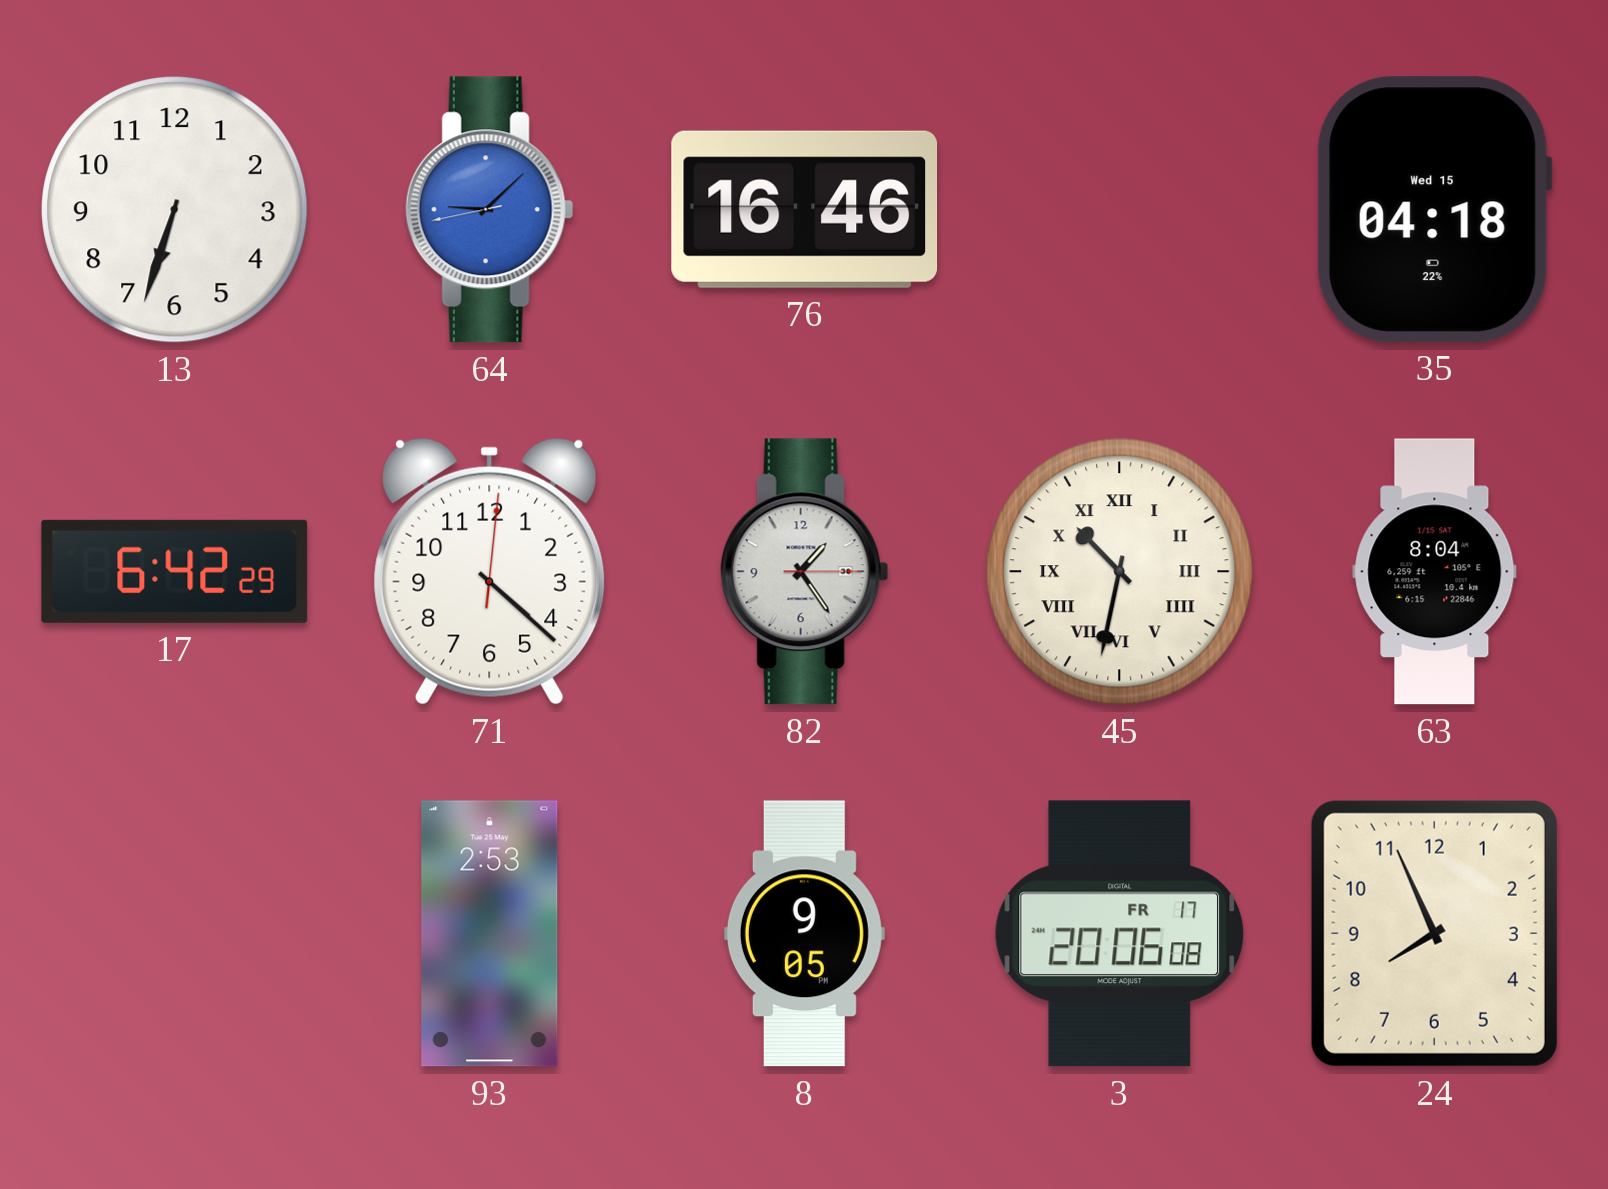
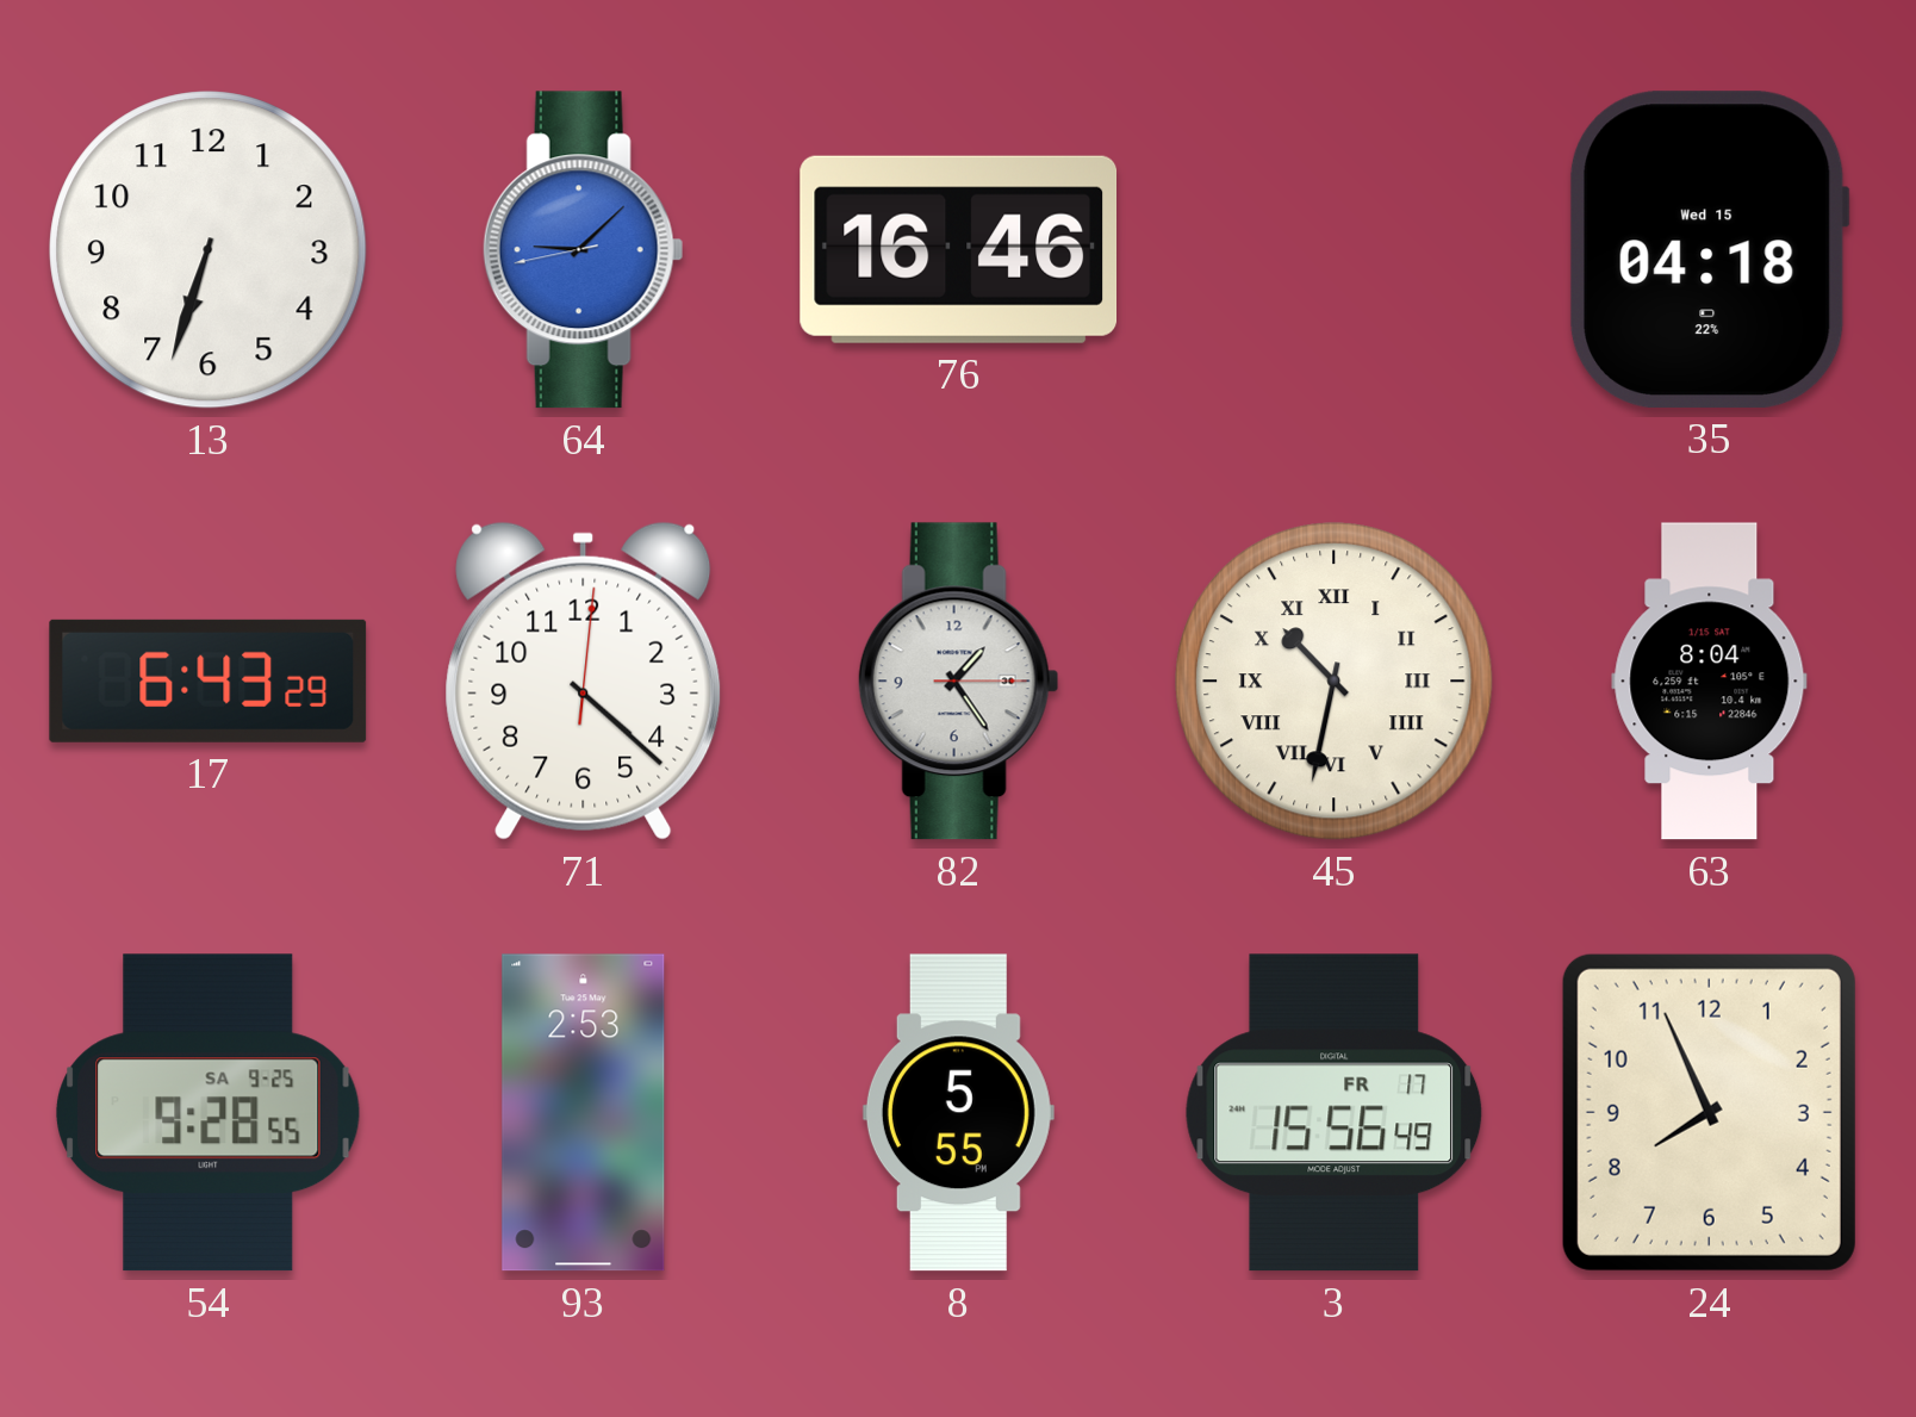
17: 6:42 -> 6:43
54: none -> 9:28
8: 9:05 -> 5:55
3: 20:06 -> 15:56
